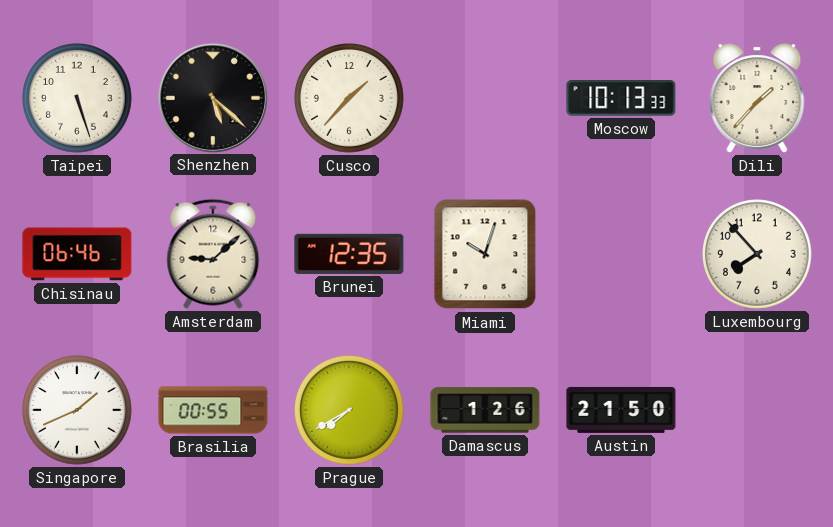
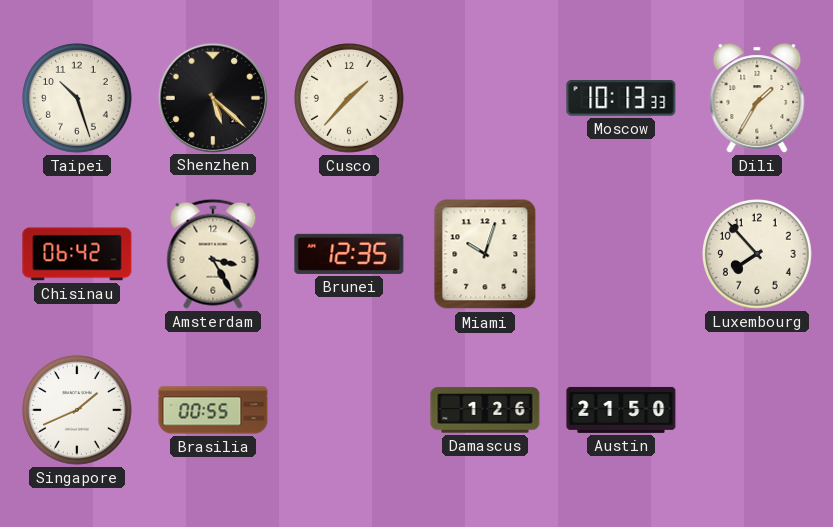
Taipei: 5:27 -> 10:27
Dili: 1:37 -> 1:35
Chisinau: 06:46 -> 06:42
Amsterdam: 9:08 -> 3:25
Prague: 7:40 -> none
